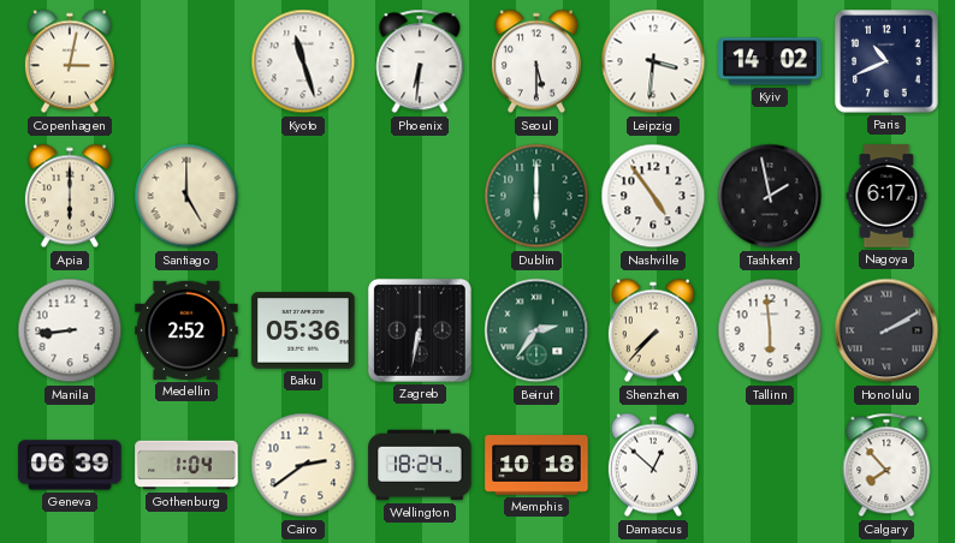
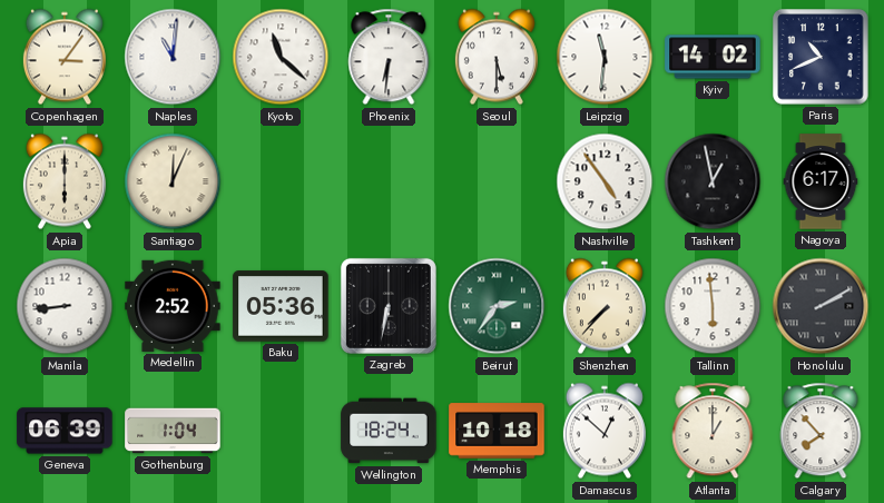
Copenhagen: 3:02 -> 3:06
Naples: none -> 11:01
Kyoto: 11:27 -> 11:22
Leipzig: 3:31 -> 11:31
Santiago: 5:00 -> 12:04
Dublin: 6:00 -> none
Tashkent: 1:58 -> 12:58
Cairo: 2:39 -> none
Atlanta: none -> 1:00
